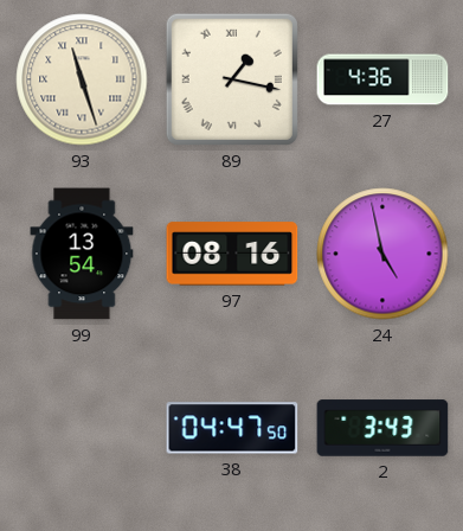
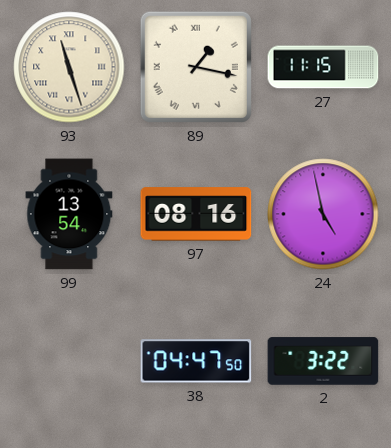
27: 4:36 -> 11:15
2: 3:43 -> 3:22
